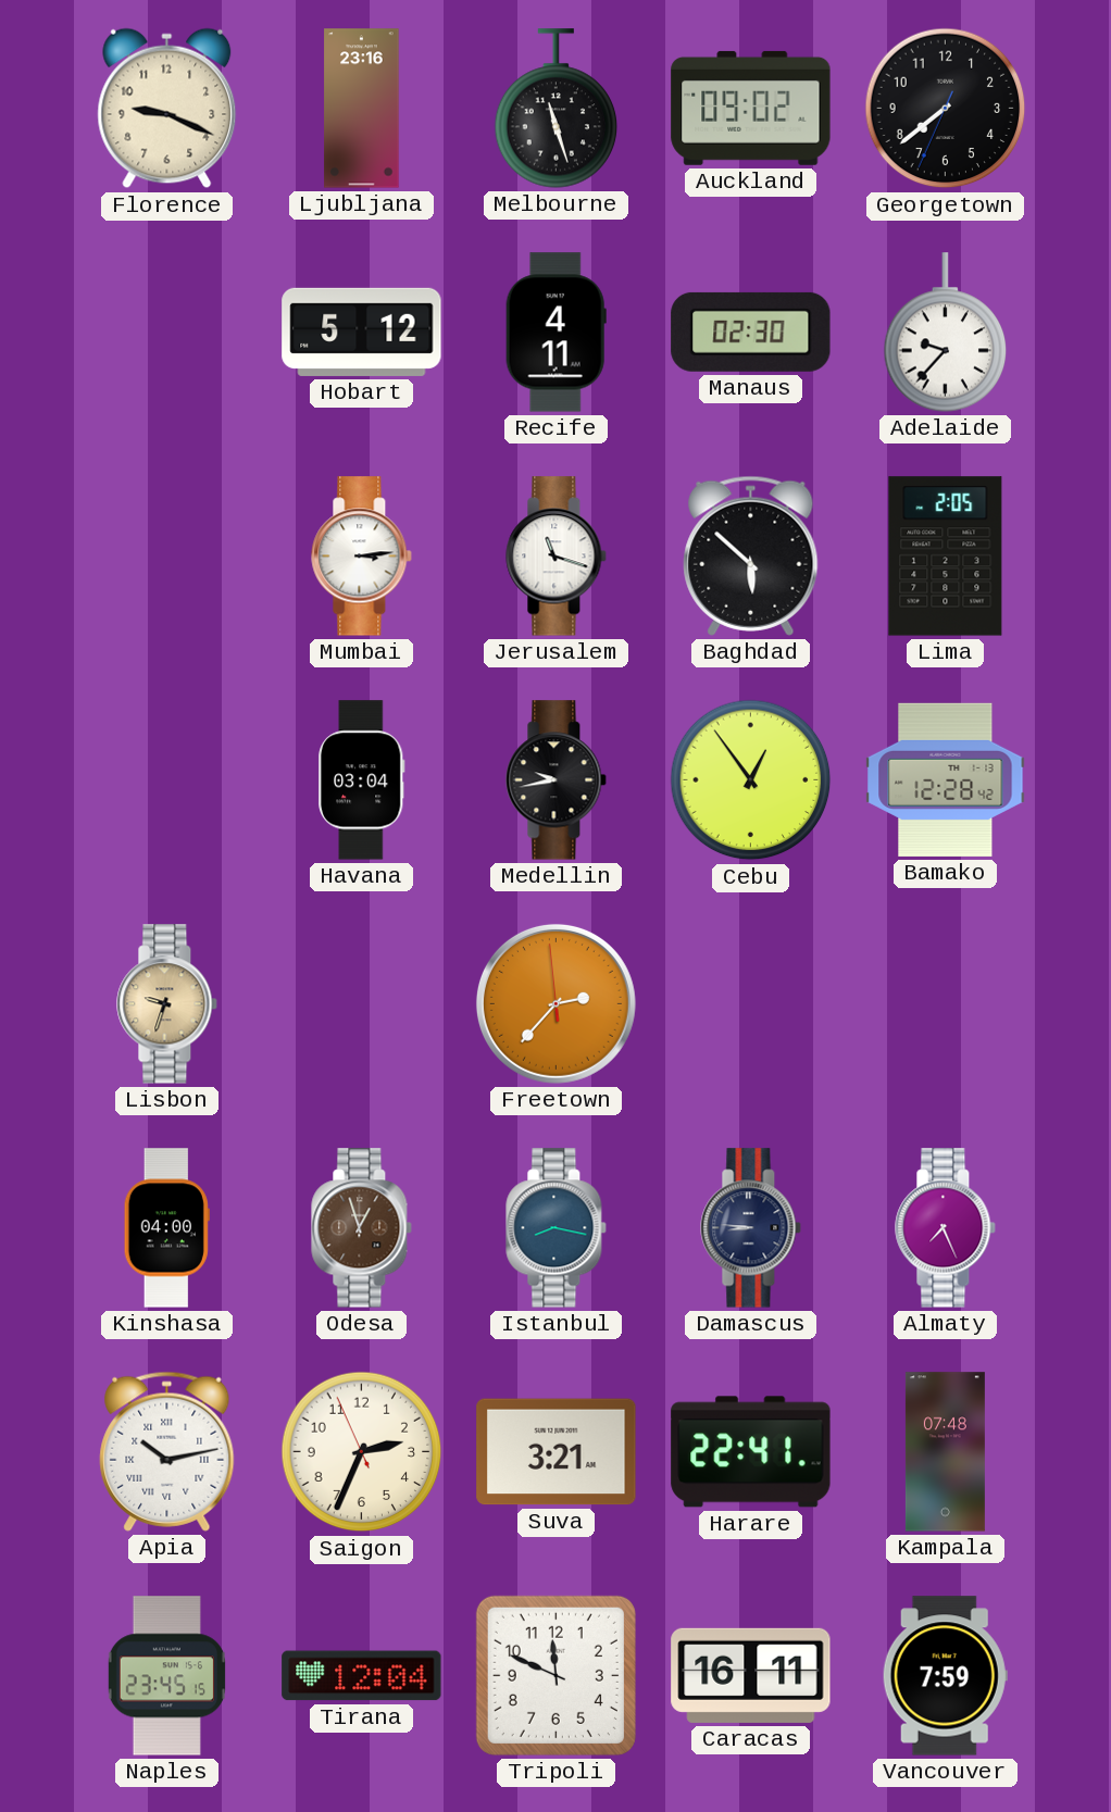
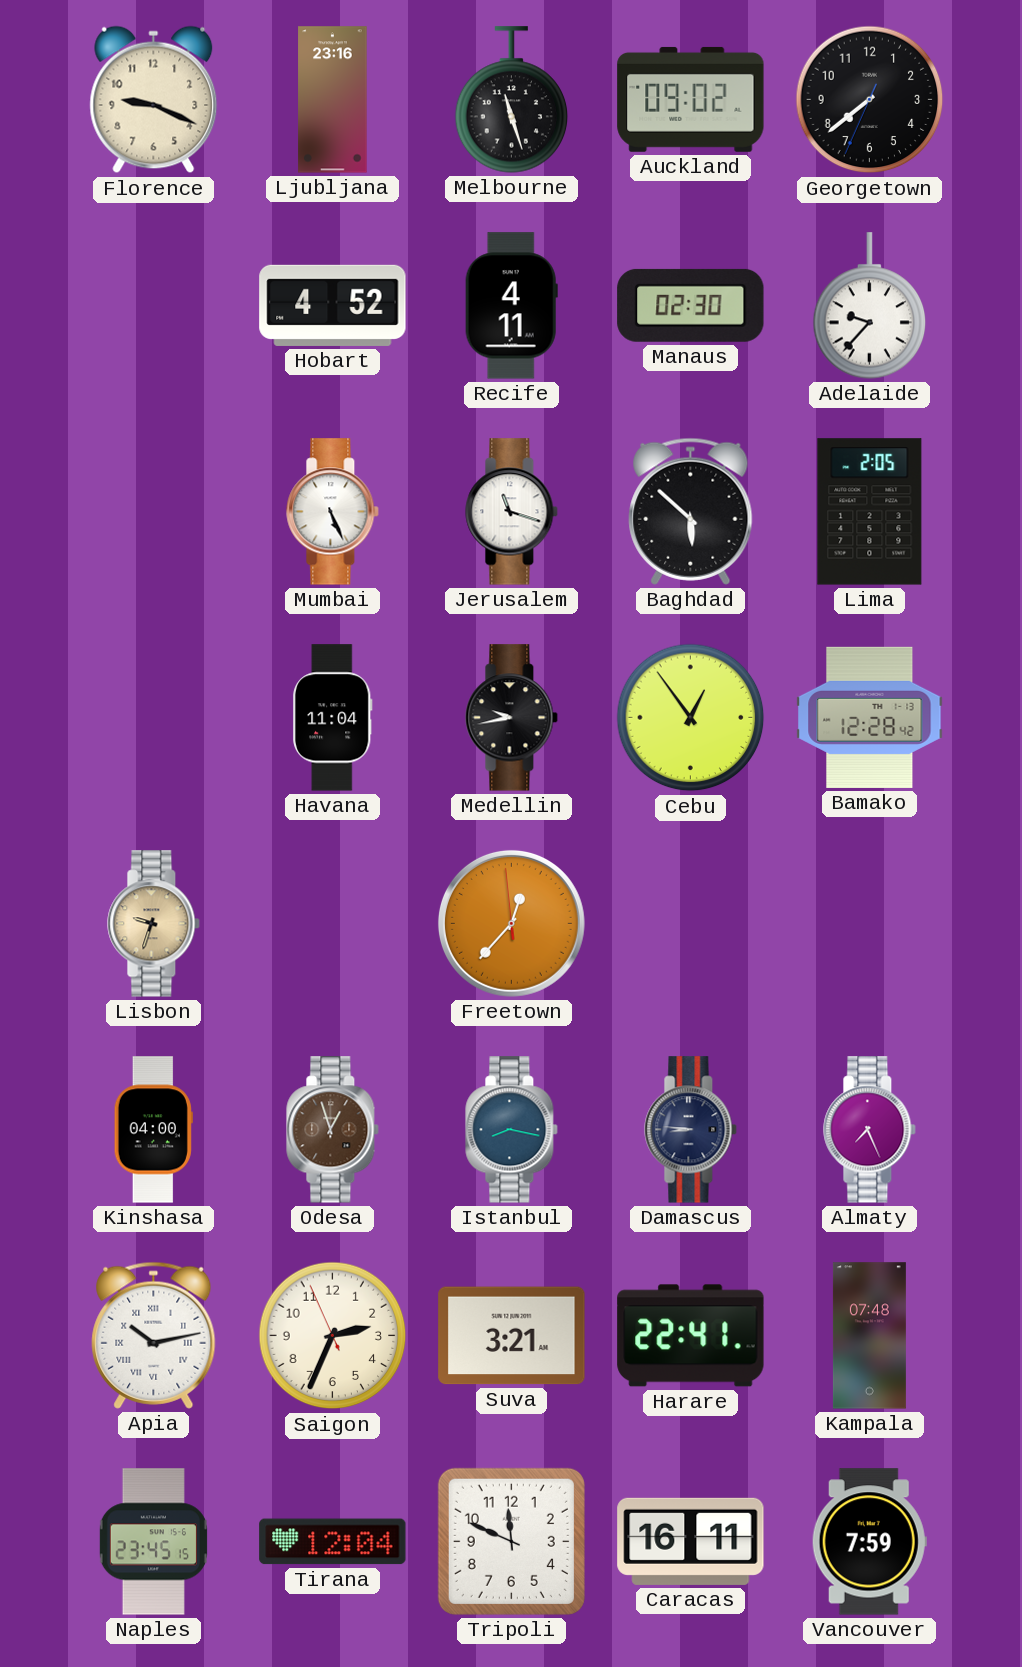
Hobart: 5:12 -> 4:52
Mumbai: 3:14 -> 5:26
Havana: 03:04 -> 11:04
Freetown: 2:36 -> 12:36
